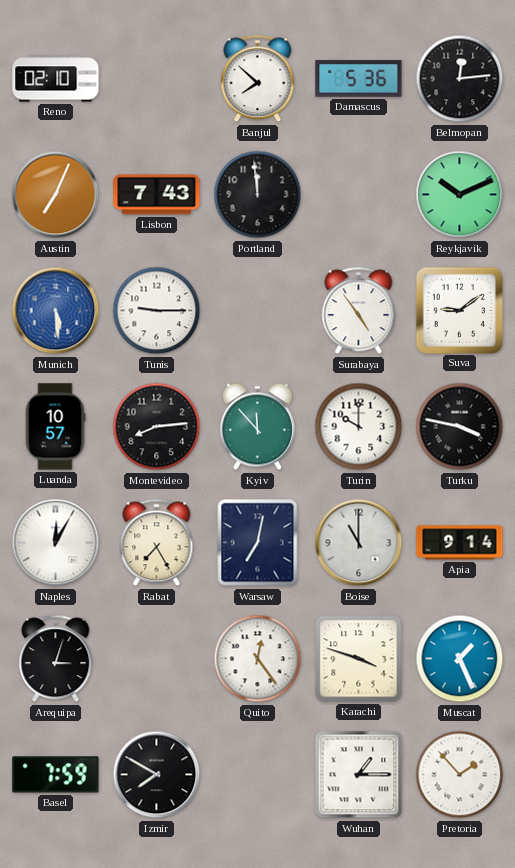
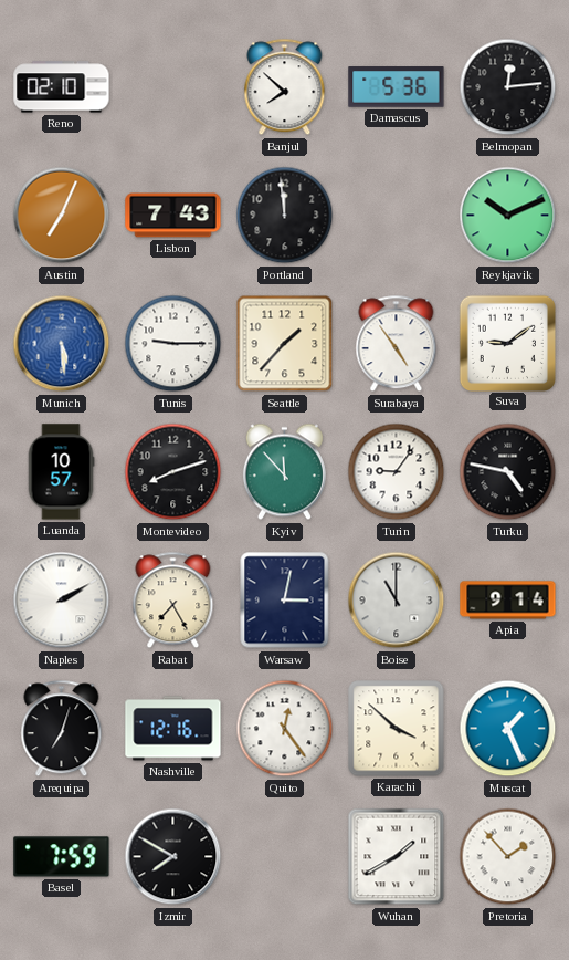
Seattle: none -> 1:37
Montevideo: 8:14 -> 8:12
Turin: 10:00 -> 9:06
Turku: 3:47 -> 4:47
Naples: 12:05 -> 2:10
Warsaw: 7:02 -> 3:02
Arequipa: 3:03 -> 7:03
Nashville: none -> 12:16
Karachi: 3:48 -> 3:52
Wuhan: 1:15 -> 1:40
